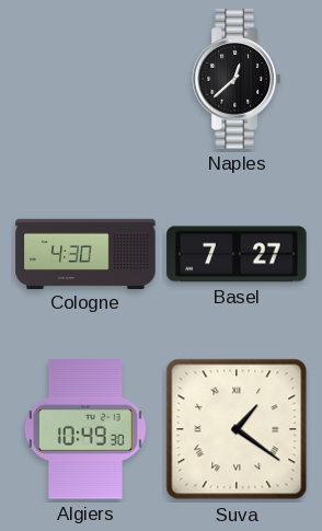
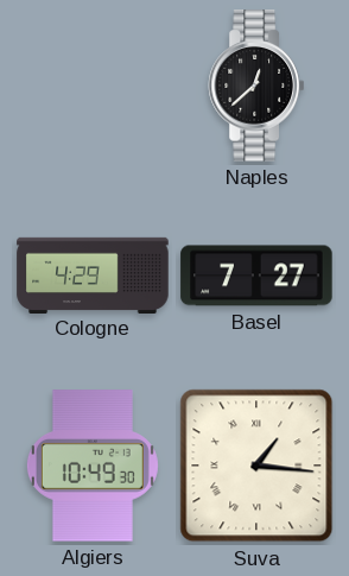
Cologne: 4:30 -> 4:29
Suva: 1:21 -> 1:16
